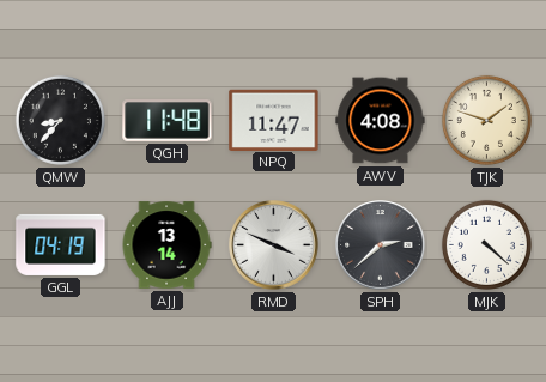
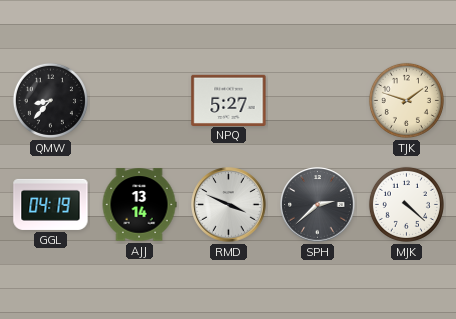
QGH: 11:48 -> none
NPQ: 11:47 -> 5:27
AWV: 4:08 -> none
